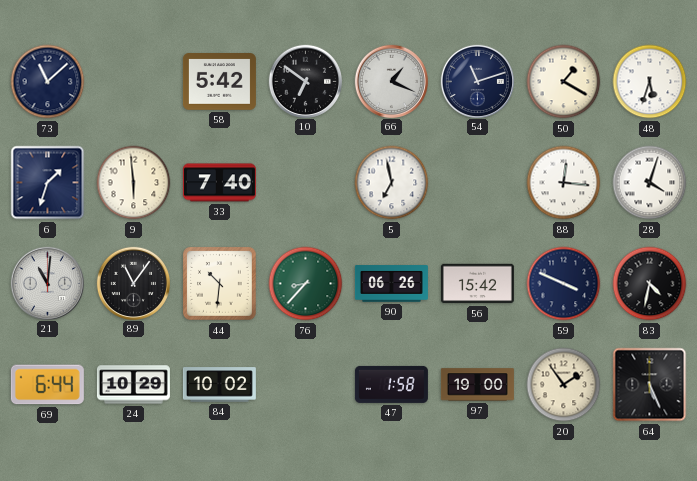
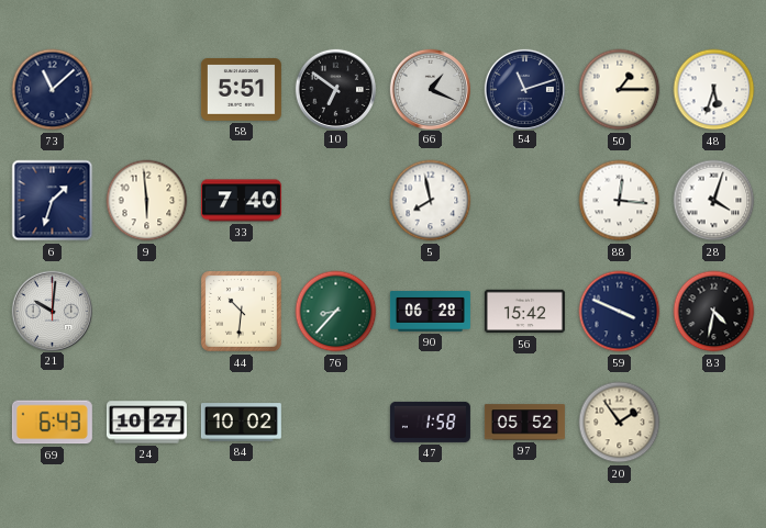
58: 5:42 -> 5:51
50: 1:20 -> 1:15
5: 6:58 -> 7:58
21: 11:01 -> 10:01
89: 11:06 -> none
90: 06:26 -> 06:28
69: 6:44 -> 6:43
24: 10:29 -> 10:27
97: 19:00 -> 05:52
64: 5:26 -> none
